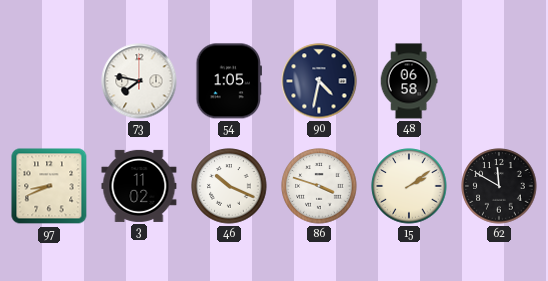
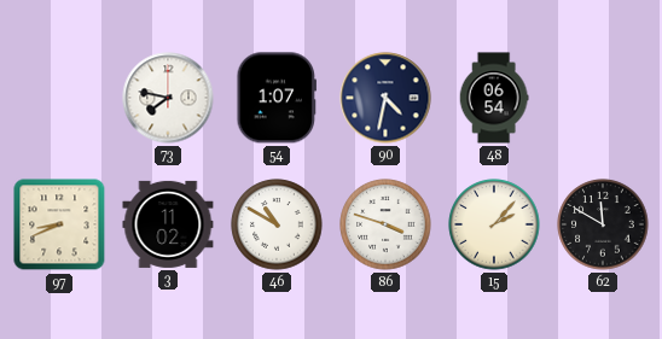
54: 1:05 -> 1:07
48: 06:58 -> 06:54
46: 10:19 -> 10:50
15: 2:09 -> 2:07
